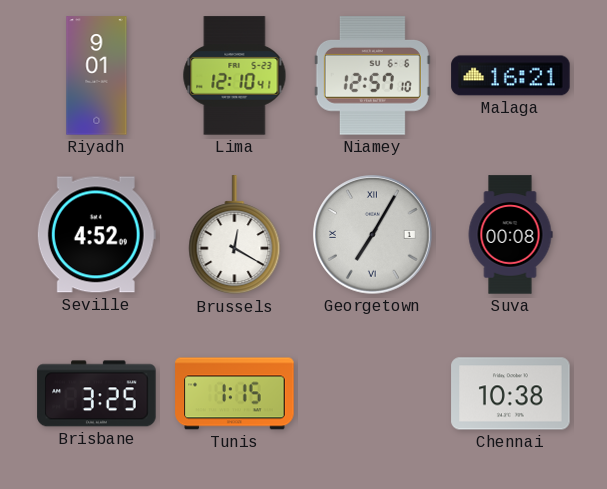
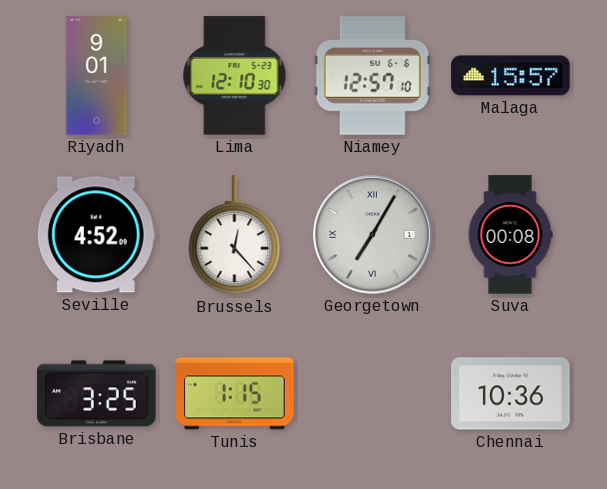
Lima: 12:10:41 -> 12:10:30
Malaga: 16:21 -> 15:57
Brussels: 12:20 -> 12:23
Chennai: 10:38 -> 10:36
